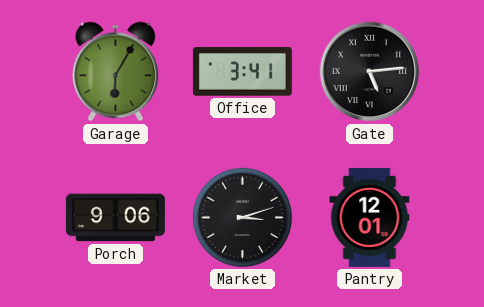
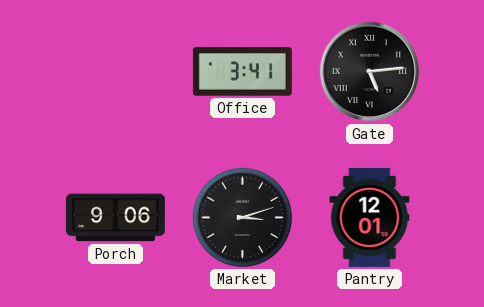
Garage: 6:05 -> none
